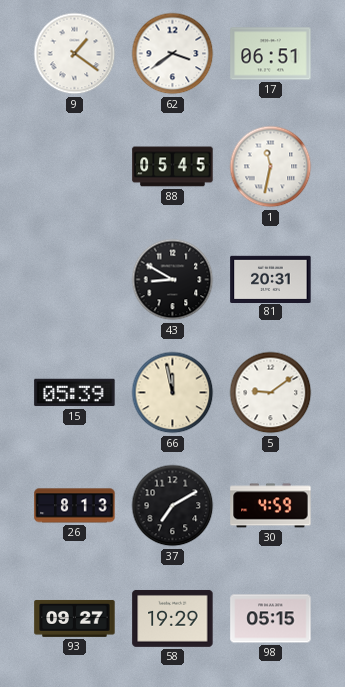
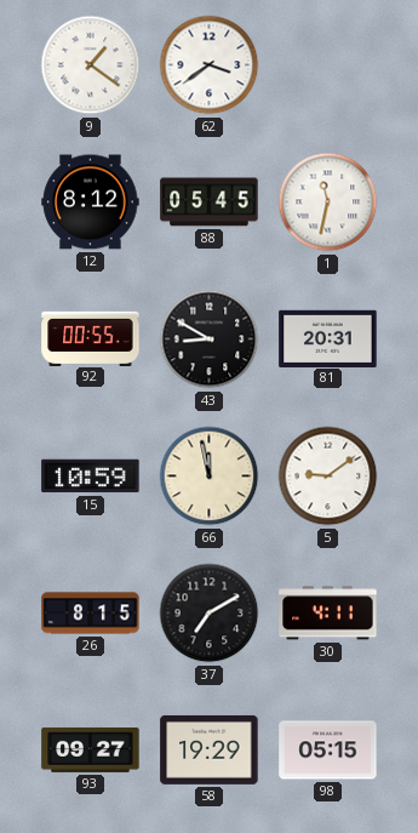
17: 06:51 -> none
12: none -> 8:12
92: none -> 00:55
15: 05:39 -> 10:59
26: 8:13 -> 8:15
30: 4:59 -> 4:11
